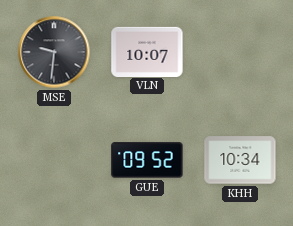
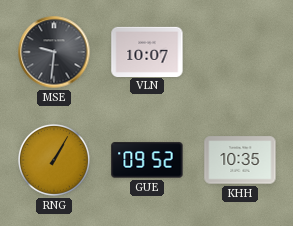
RNG: none -> 1:05
KHH: 10:34 -> 10:35
